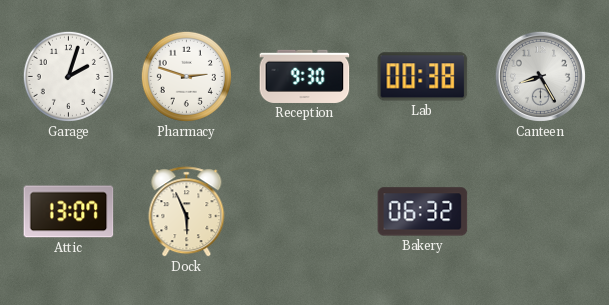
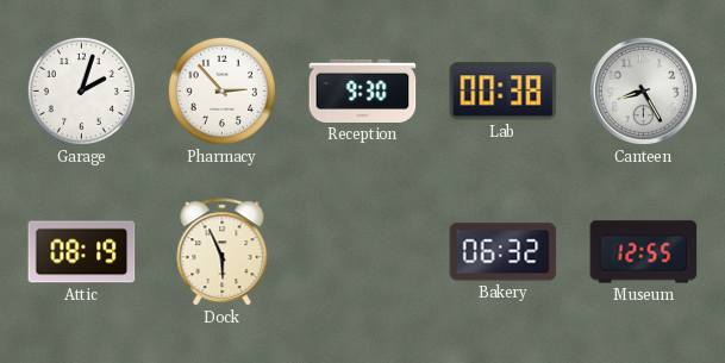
Pharmacy: 2:48 -> 2:53
Attic: 13:07 -> 08:19
Museum: none -> 12:55
